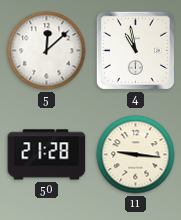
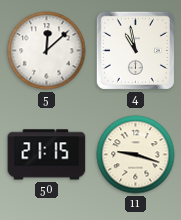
50: 21:28 -> 21:15
11: 9:16 -> 9:18
